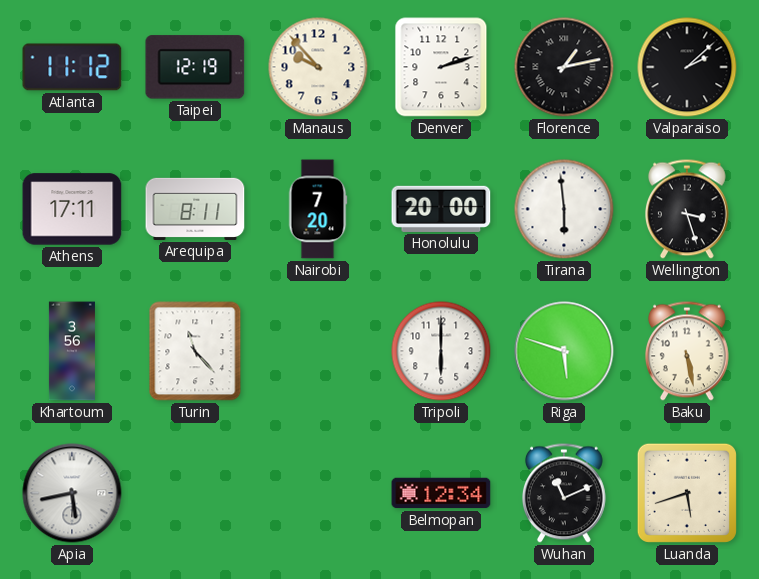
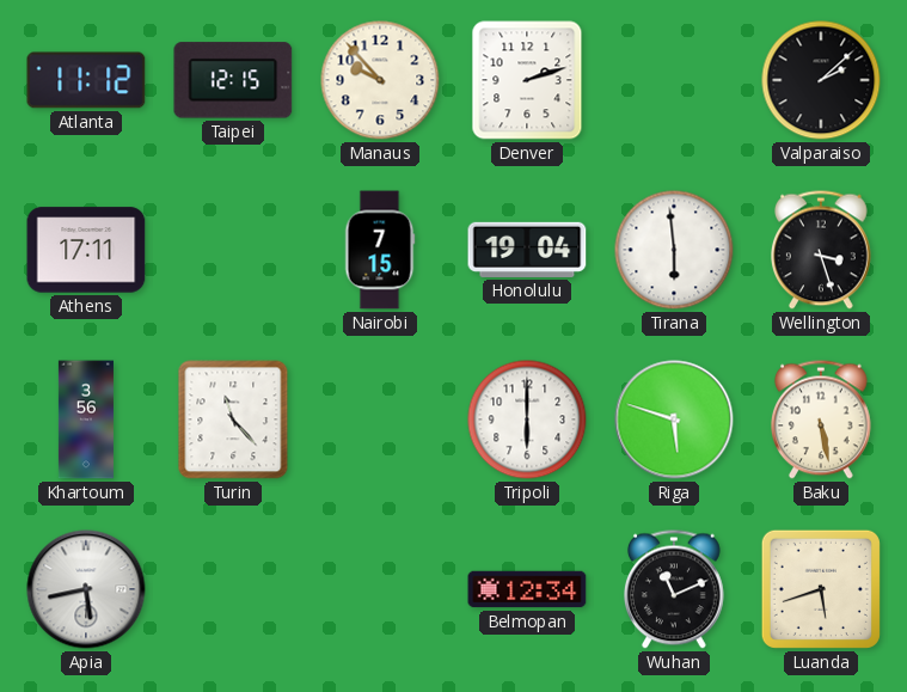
Taipei: 12:19 -> 12:15
Florence: 1:13 -> none
Arequipa: 8:11 -> none
Nairobi: 7:20 -> 7:15
Honolulu: 20:00 -> 19:04
